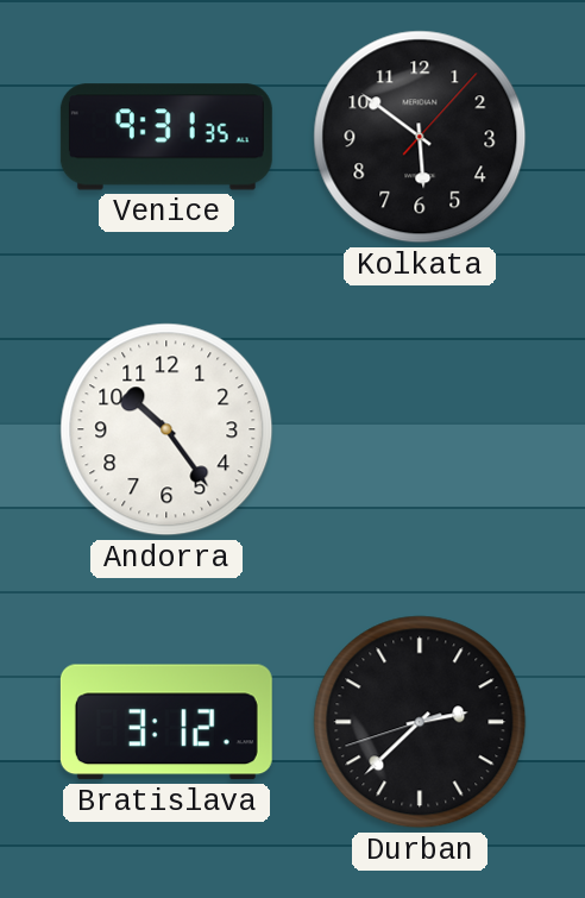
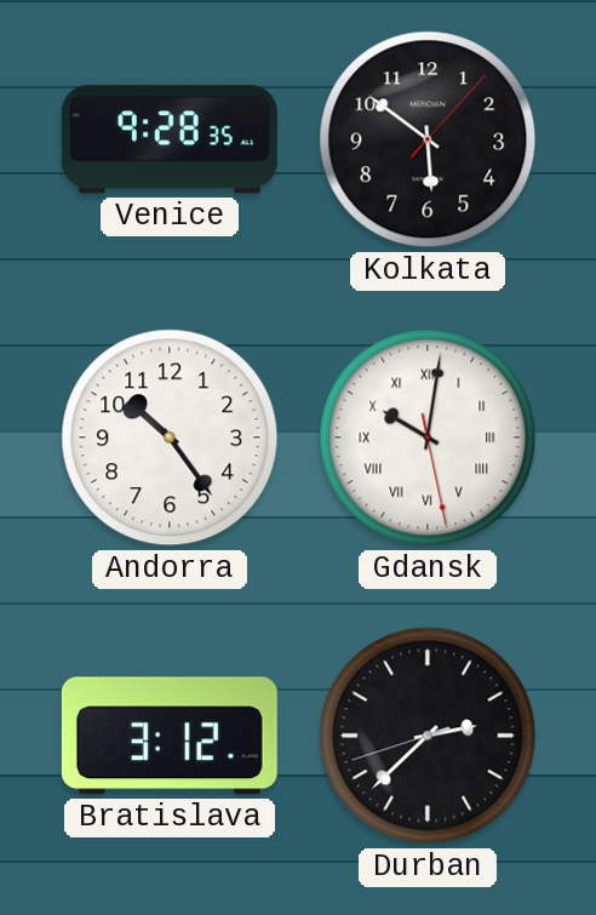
Venice: 9:31 -> 9:28
Gdansk: none -> 10:01
